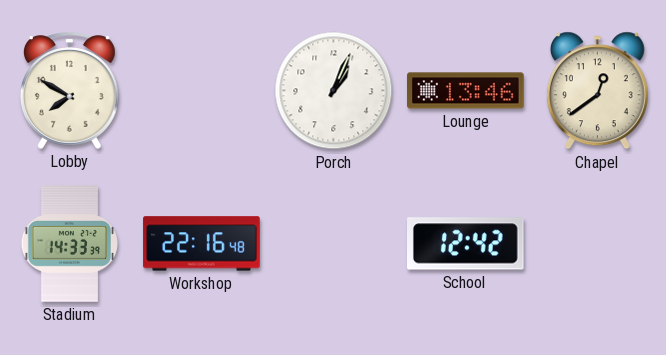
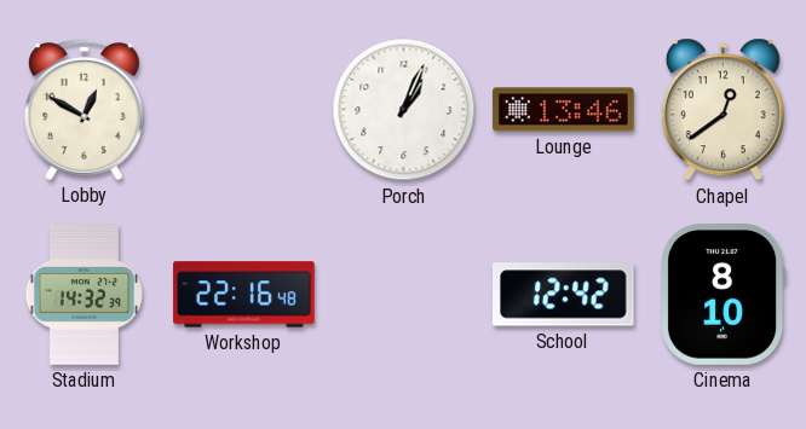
Lobby: 7:50 -> 12:50
Stadium: 14:33 -> 14:32
Cinema: none -> 8:10
